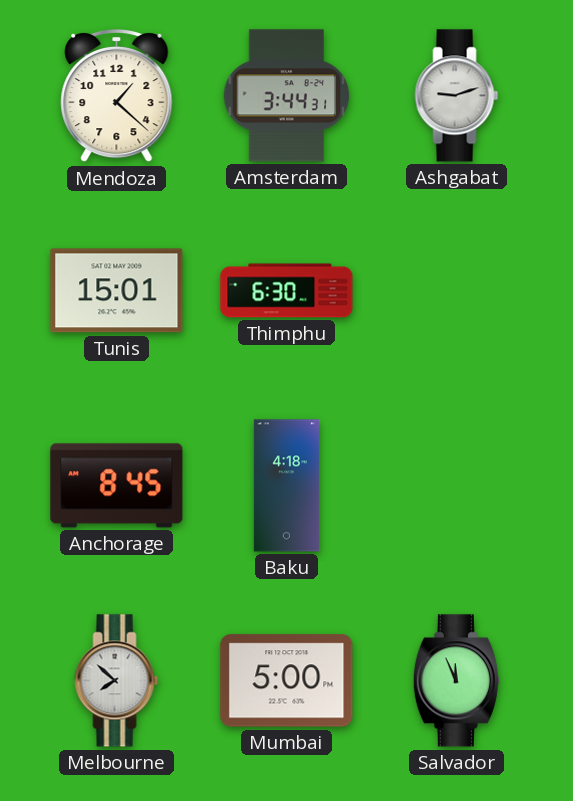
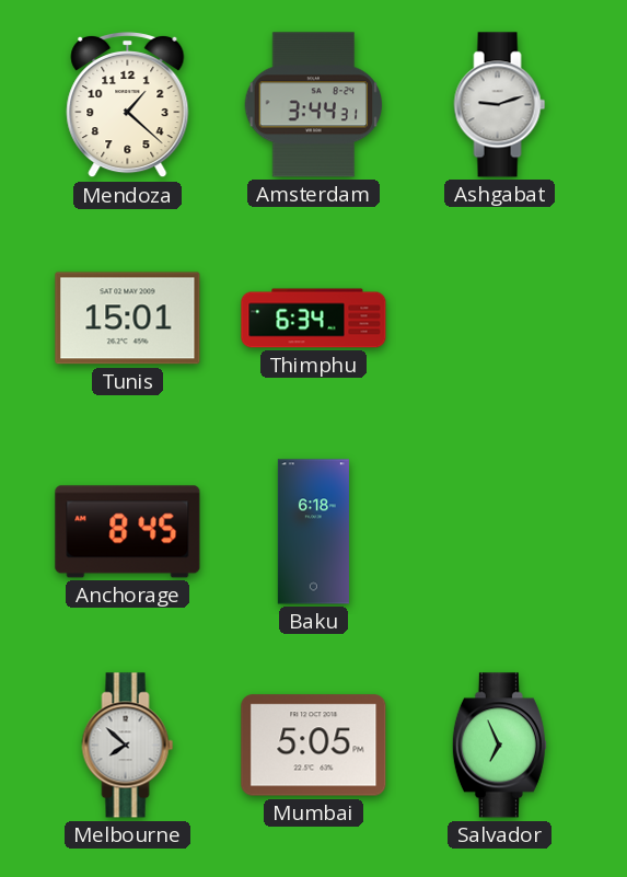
Thimphu: 6:30 -> 6:34
Baku: 4:18 -> 6:18
Mumbai: 5:00 -> 5:05
Salvador: 11:56 -> 6:56
